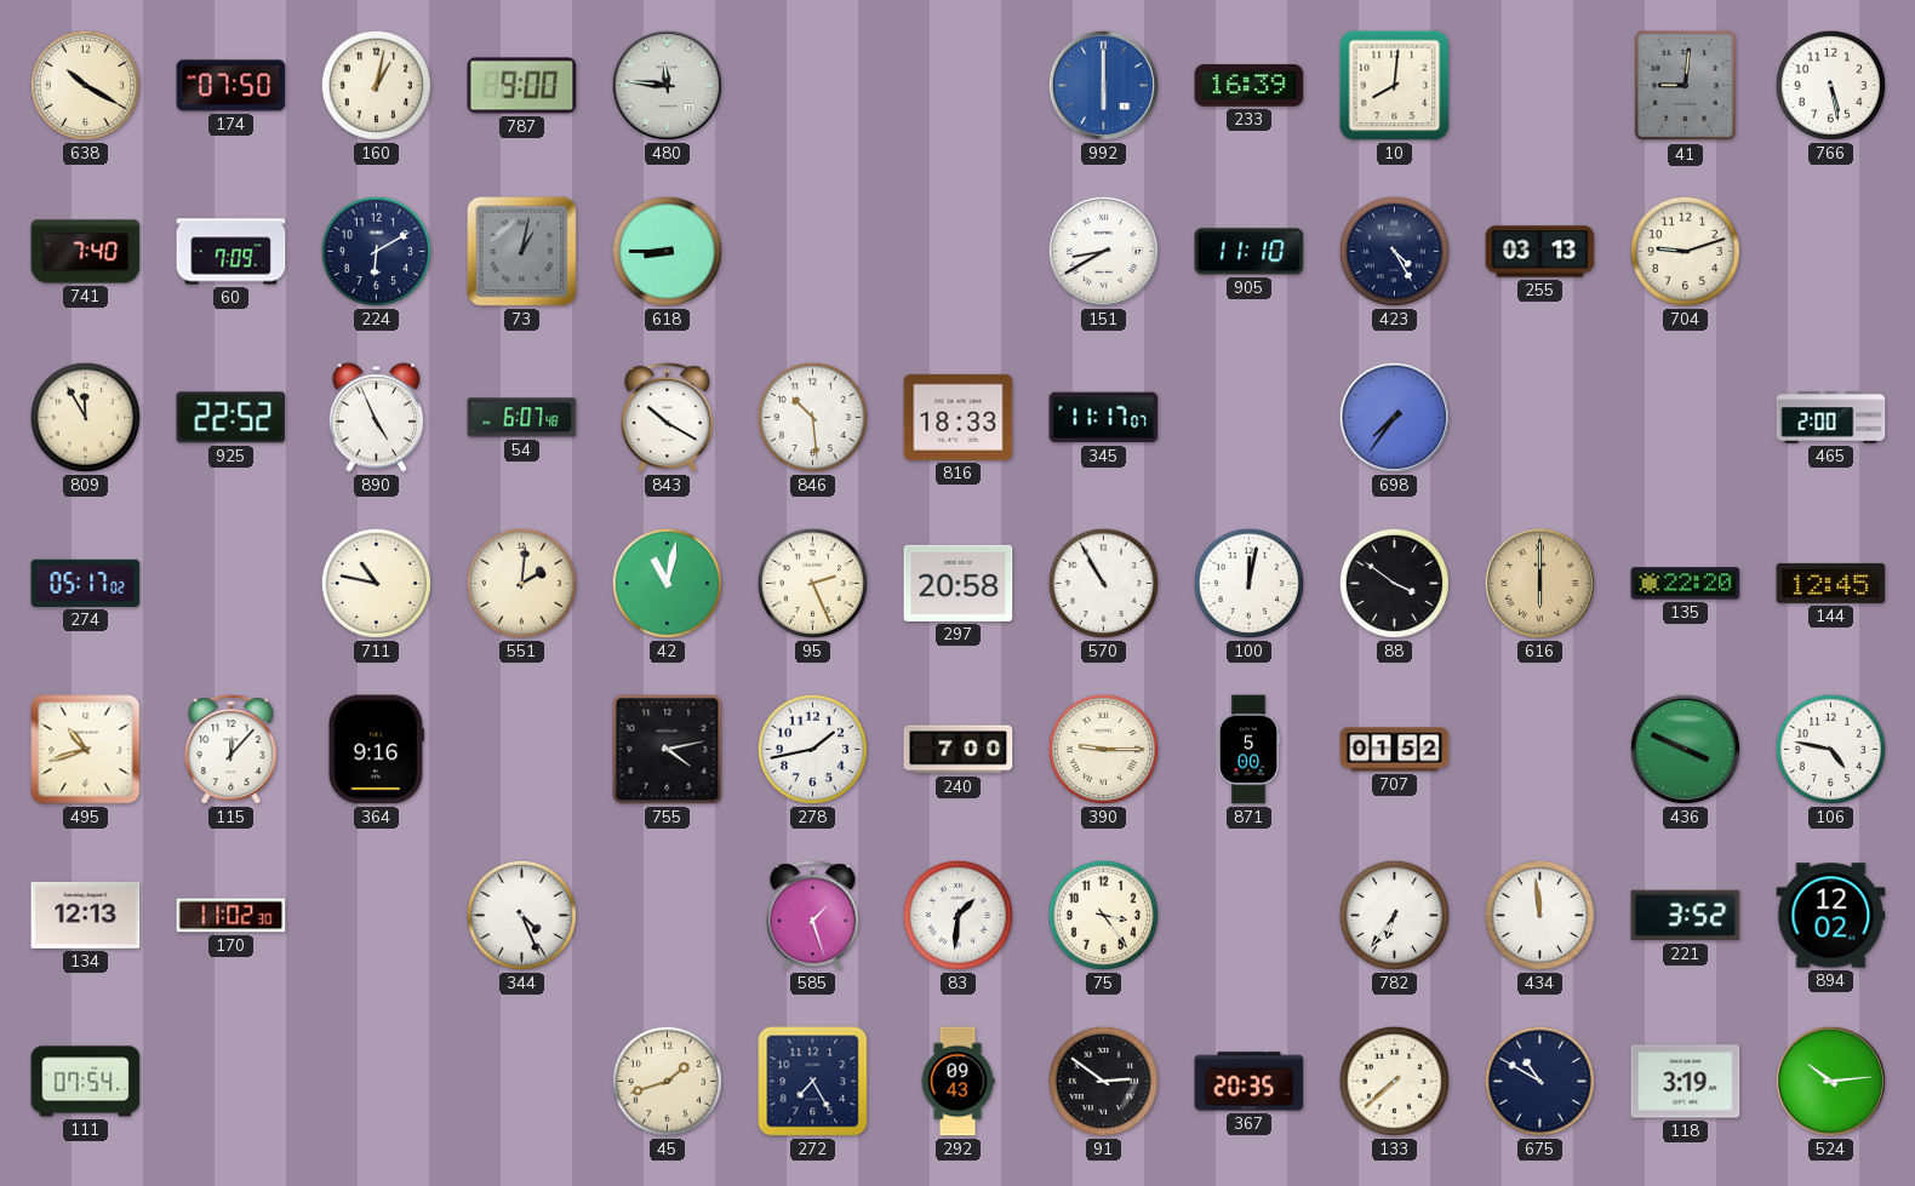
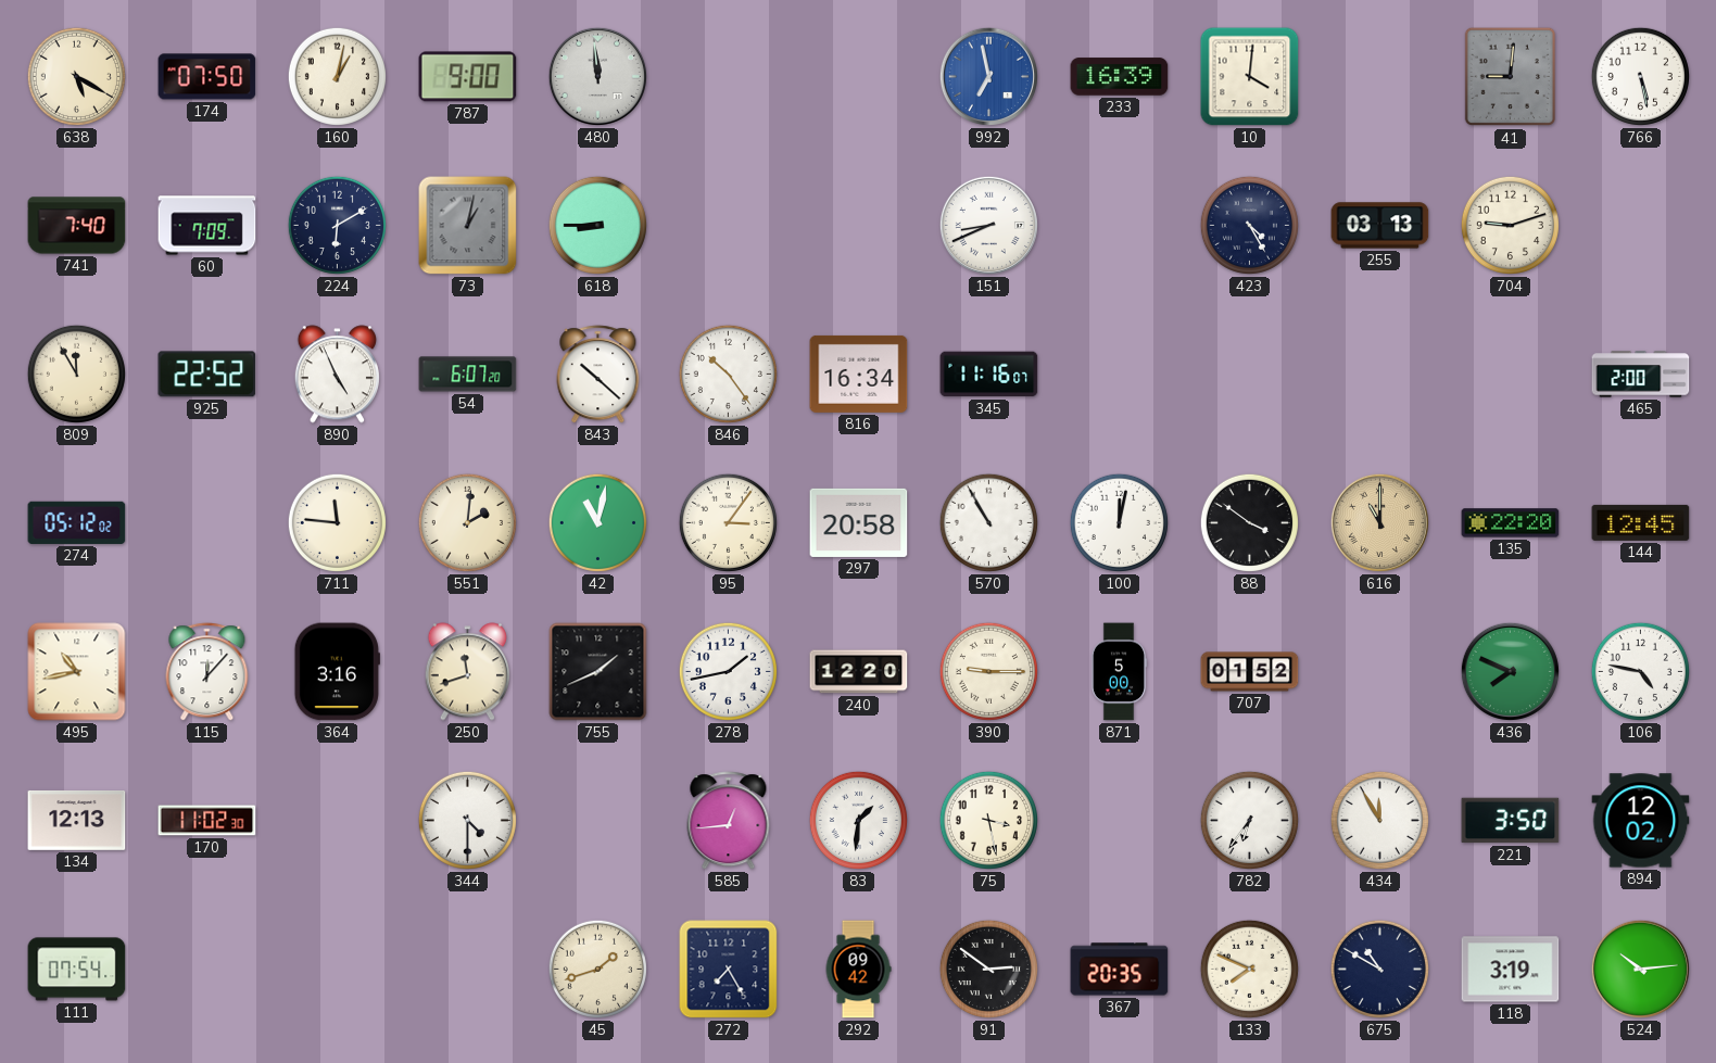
638: 10:20 -> 5:20
480: 11:46 -> 11:59
992: 6:00 -> 6:58
10: 8:01 -> 4:01
151: 8:40 -> 8:41
905: 11:10 -> none
54: 6:07:48 -> 6:07:20
843: 10:20 -> 10:22
846: 10:29 -> 10:24
816: 18:33 -> 16:34
345: 11:17 -> 11:16
698: 7:36 -> none
274: 05:17 -> 05:12
711: 10:47 -> 11:46
95: 2:26 -> 3:06
616: 6:00 -> 11:00
495: 10:42 -> 10:43
364: 9:16 -> 3:16
250: none -> 11:42
755: 4:13 -> 1:41
240: 7:00 -> 12:20
436: 3:49 -> 7:49
344: 4:26 -> 4:30
585: 1:27 -> 12:44
75: 3:24 -> 3:28
434: 11:59 -> 11:55
221: 3:52 -> 3:50
292: 09:43 -> 09:42
133: 7:38 -> 7:49
